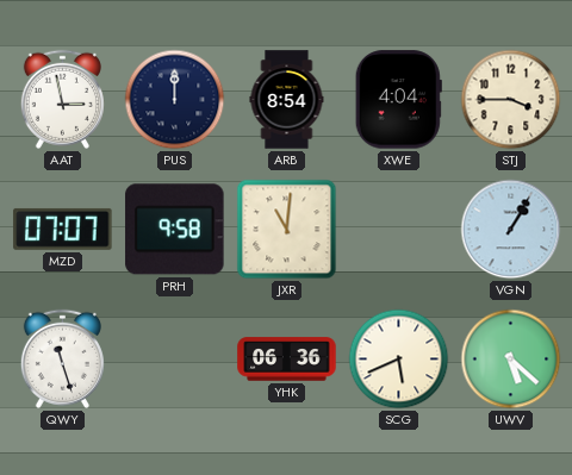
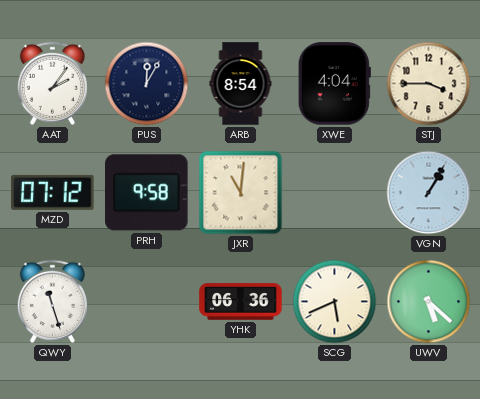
AAT: 2:58 -> 2:06
PUS: 12:00 -> 12:05
MZD: 07:07 -> 07:12
